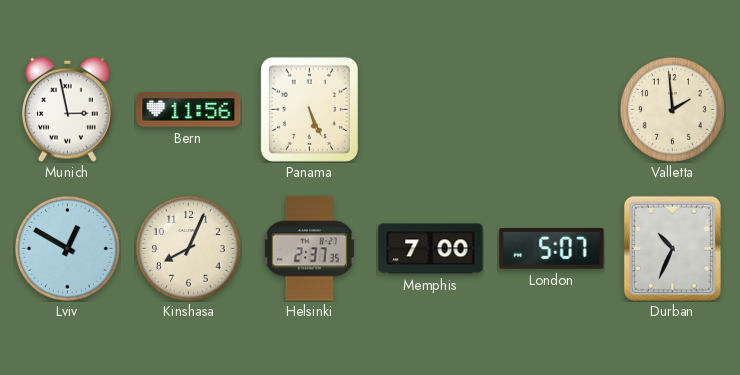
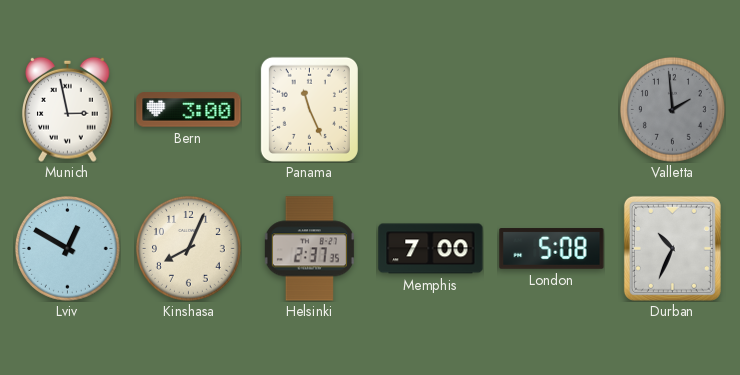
Bern: 11:56 -> 3:00
Panama: 5:26 -> 11:26
Valletta dial: cream -> grey
London: 5:07 -> 5:08
